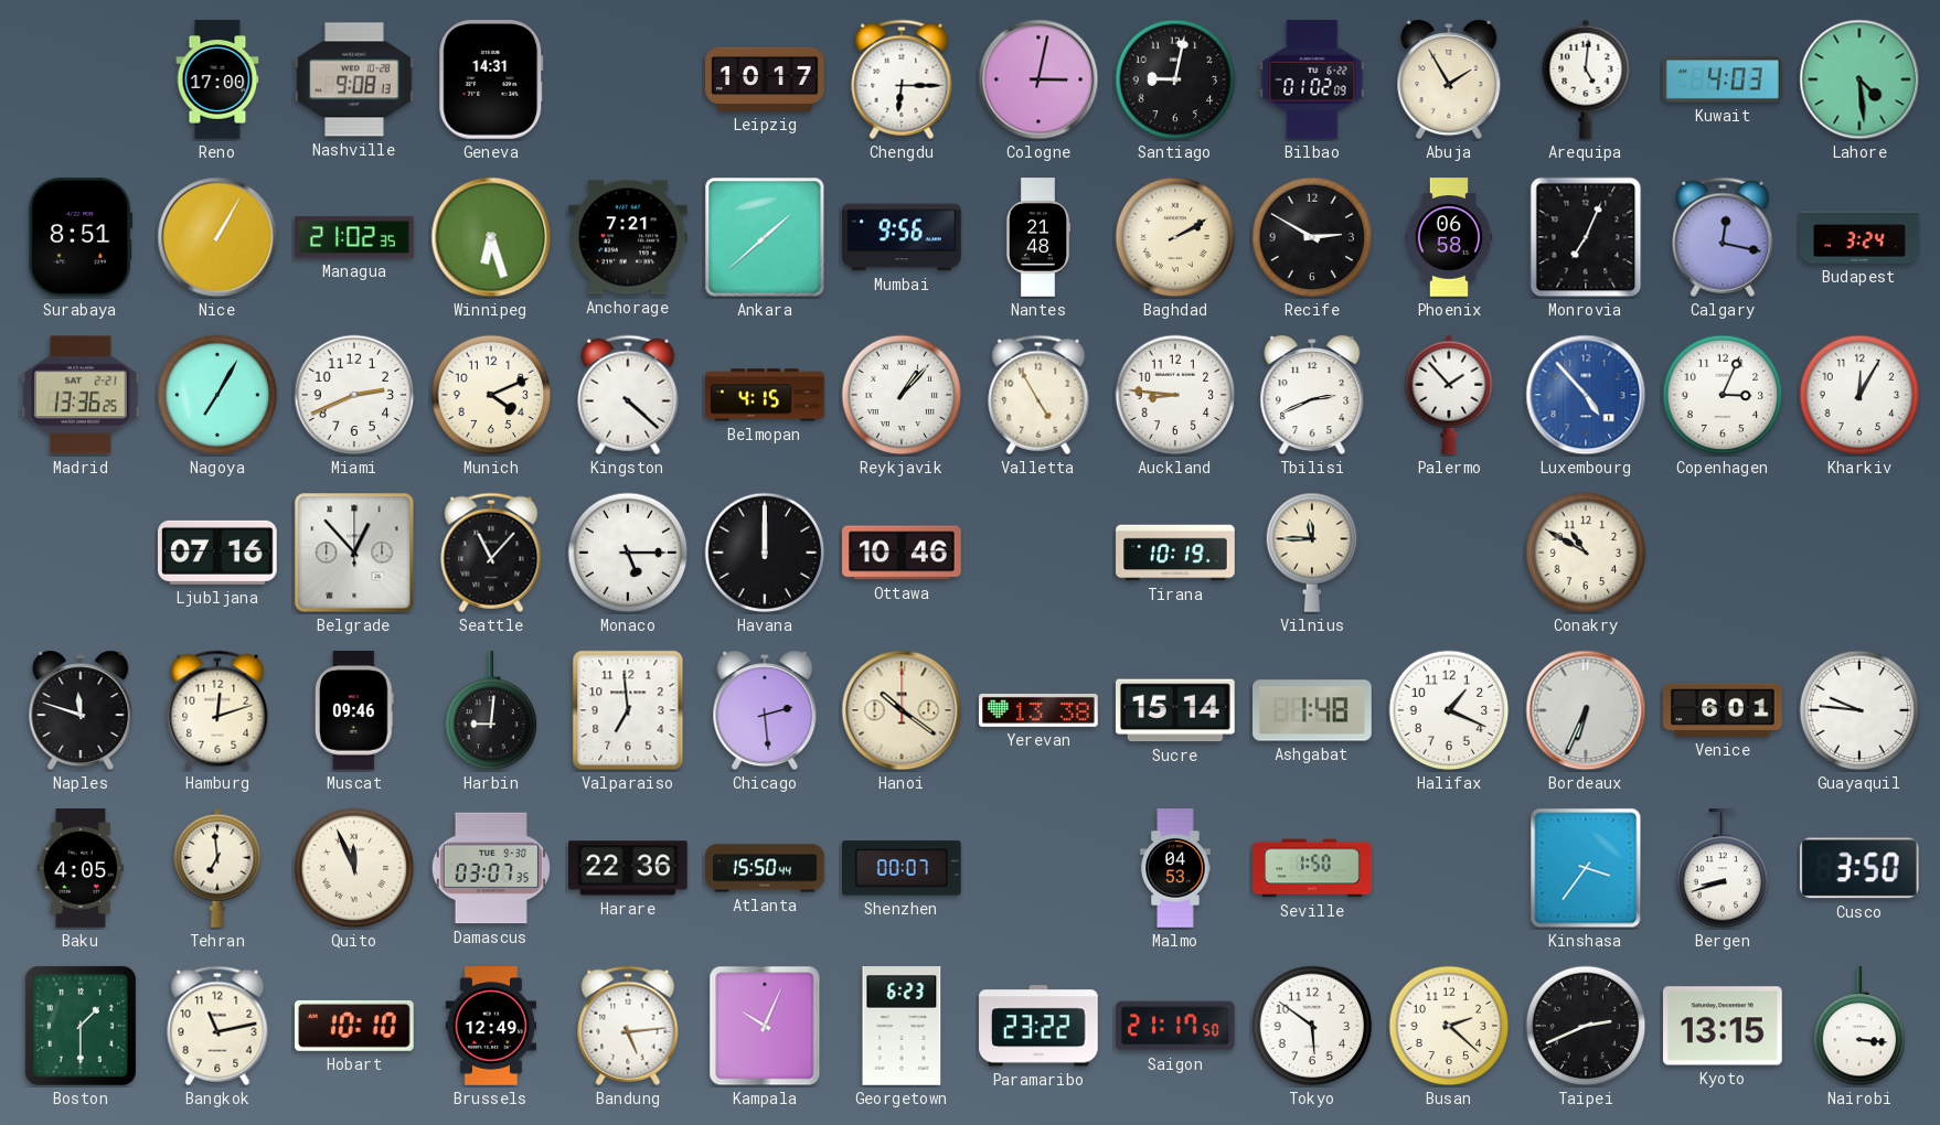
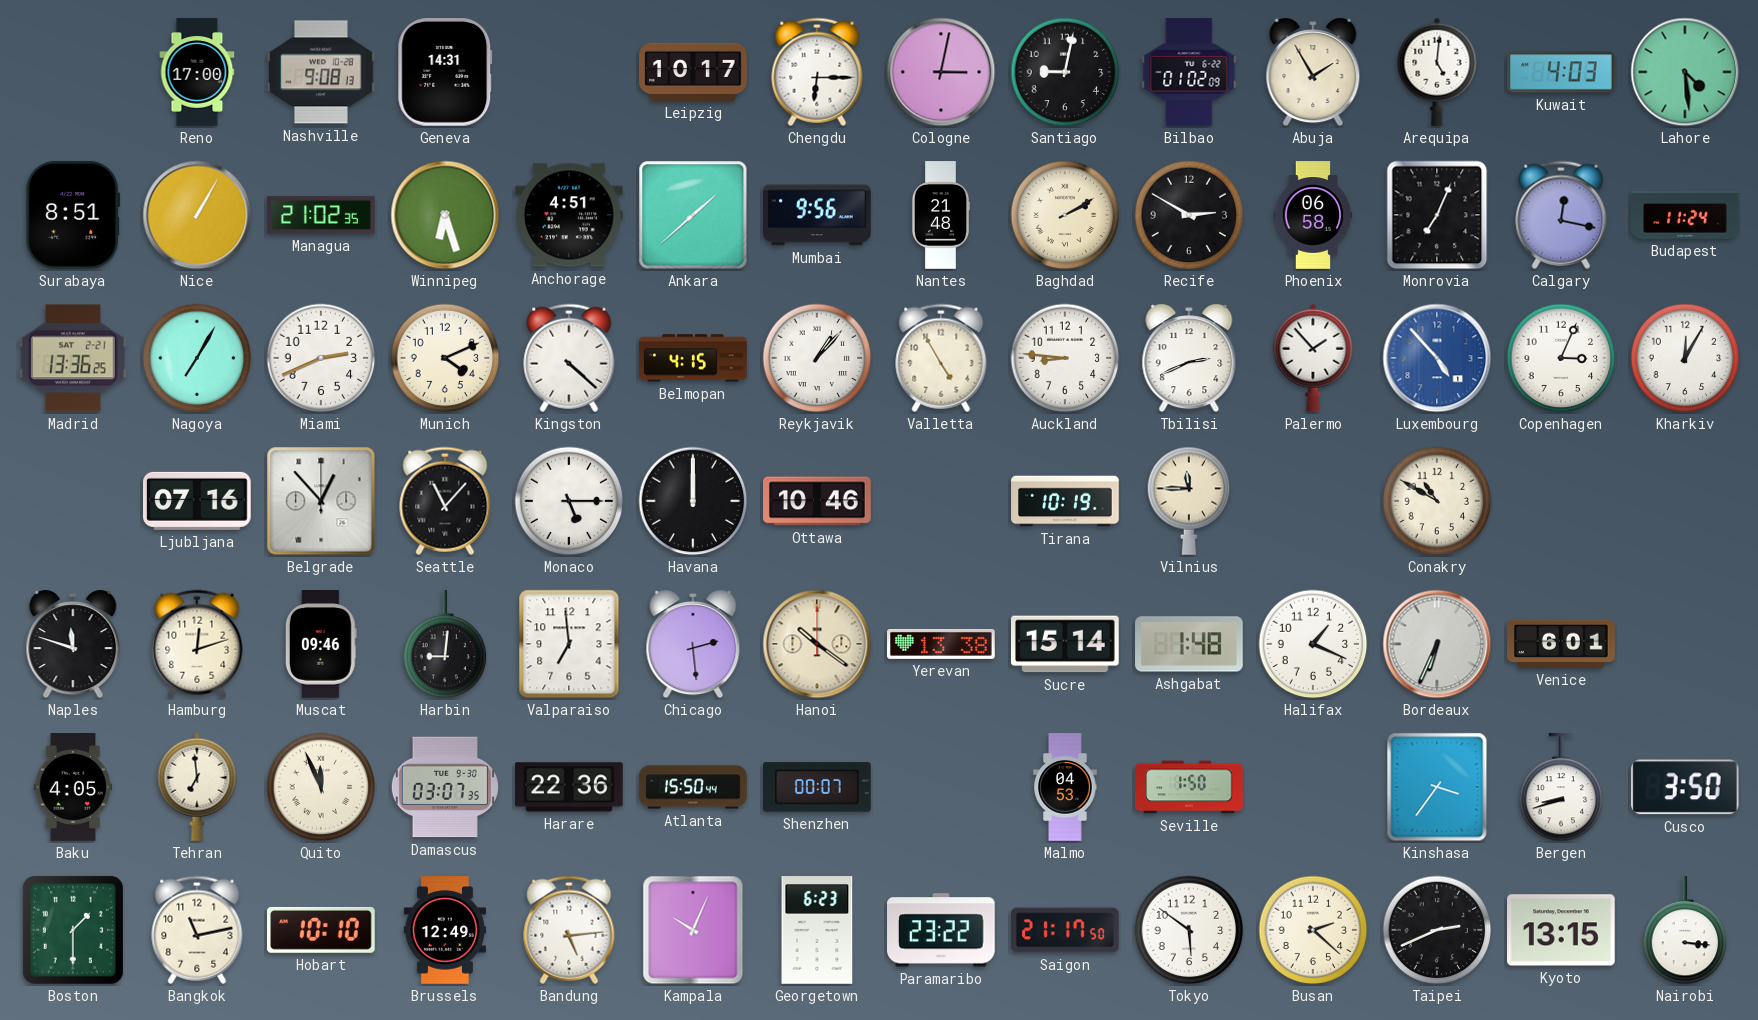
Anchorage: 7:21 -> 4:51
Budapest: 3:24 -> 11:24
Guayaquil: 9:46 -> none
